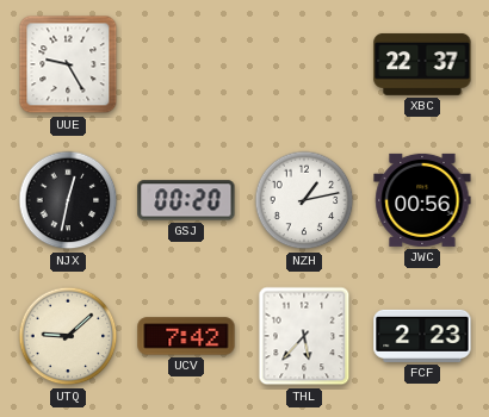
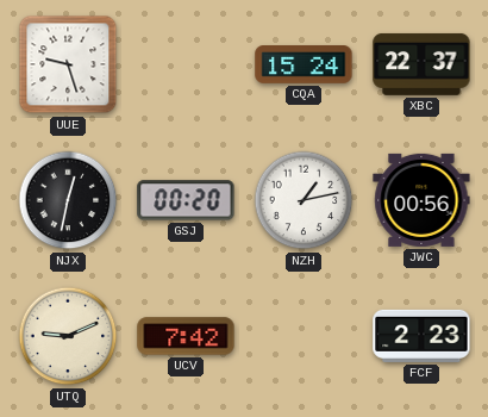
UUE: 9:25 -> 9:27
CQA: none -> 15:24
UTQ: 9:08 -> 9:11
THL: 5:37 -> none
